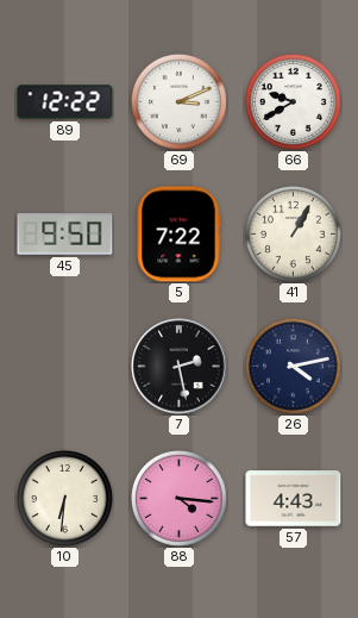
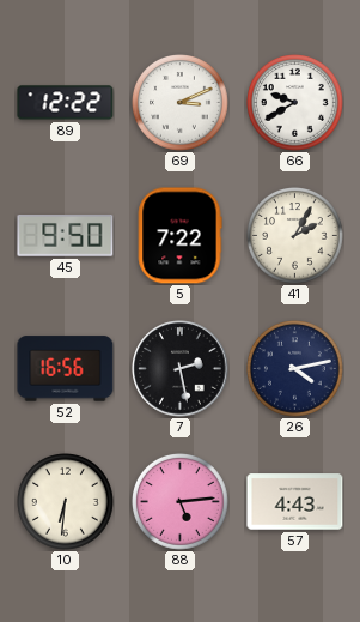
41: 1:05 -> 2:05
52: none -> 16:56
88: 4:16 -> 5:14
